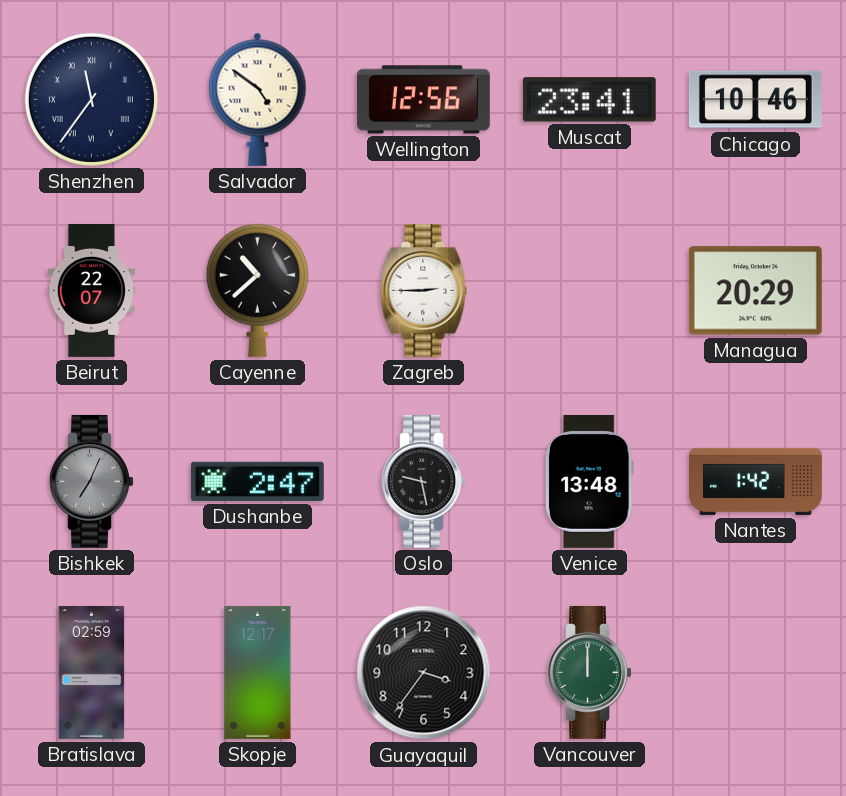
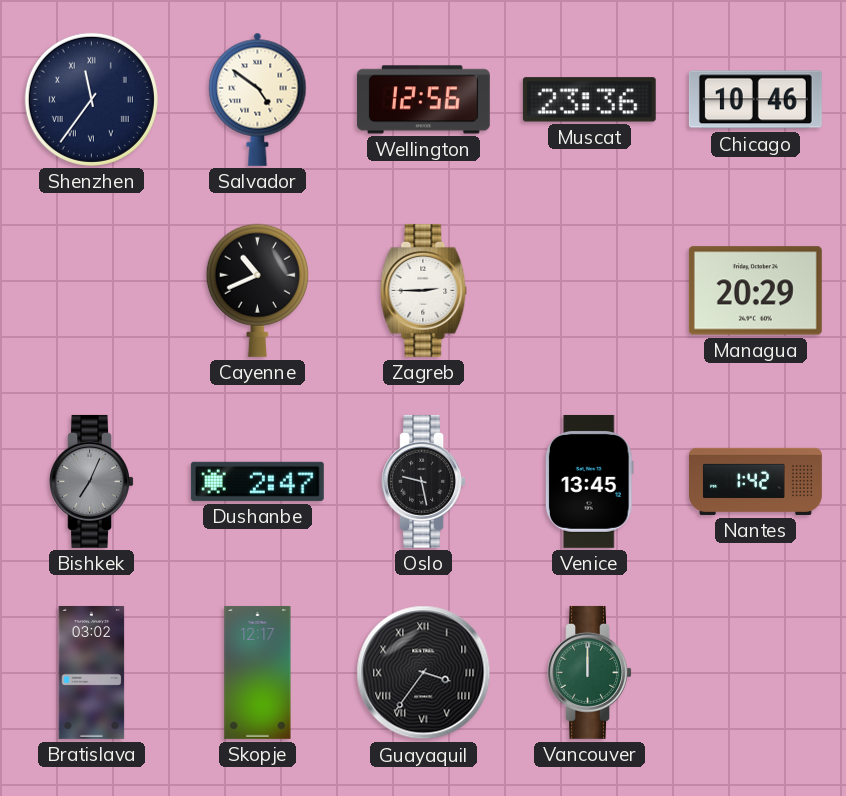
Muscat: 23:41 -> 23:36
Beirut: 22:07 -> none
Cayenne: 10:38 -> 10:41
Venice: 13:48 -> 13:45
Bratislava: 02:59 -> 03:02
Guayaquil numerals: Arabic -> Roman
